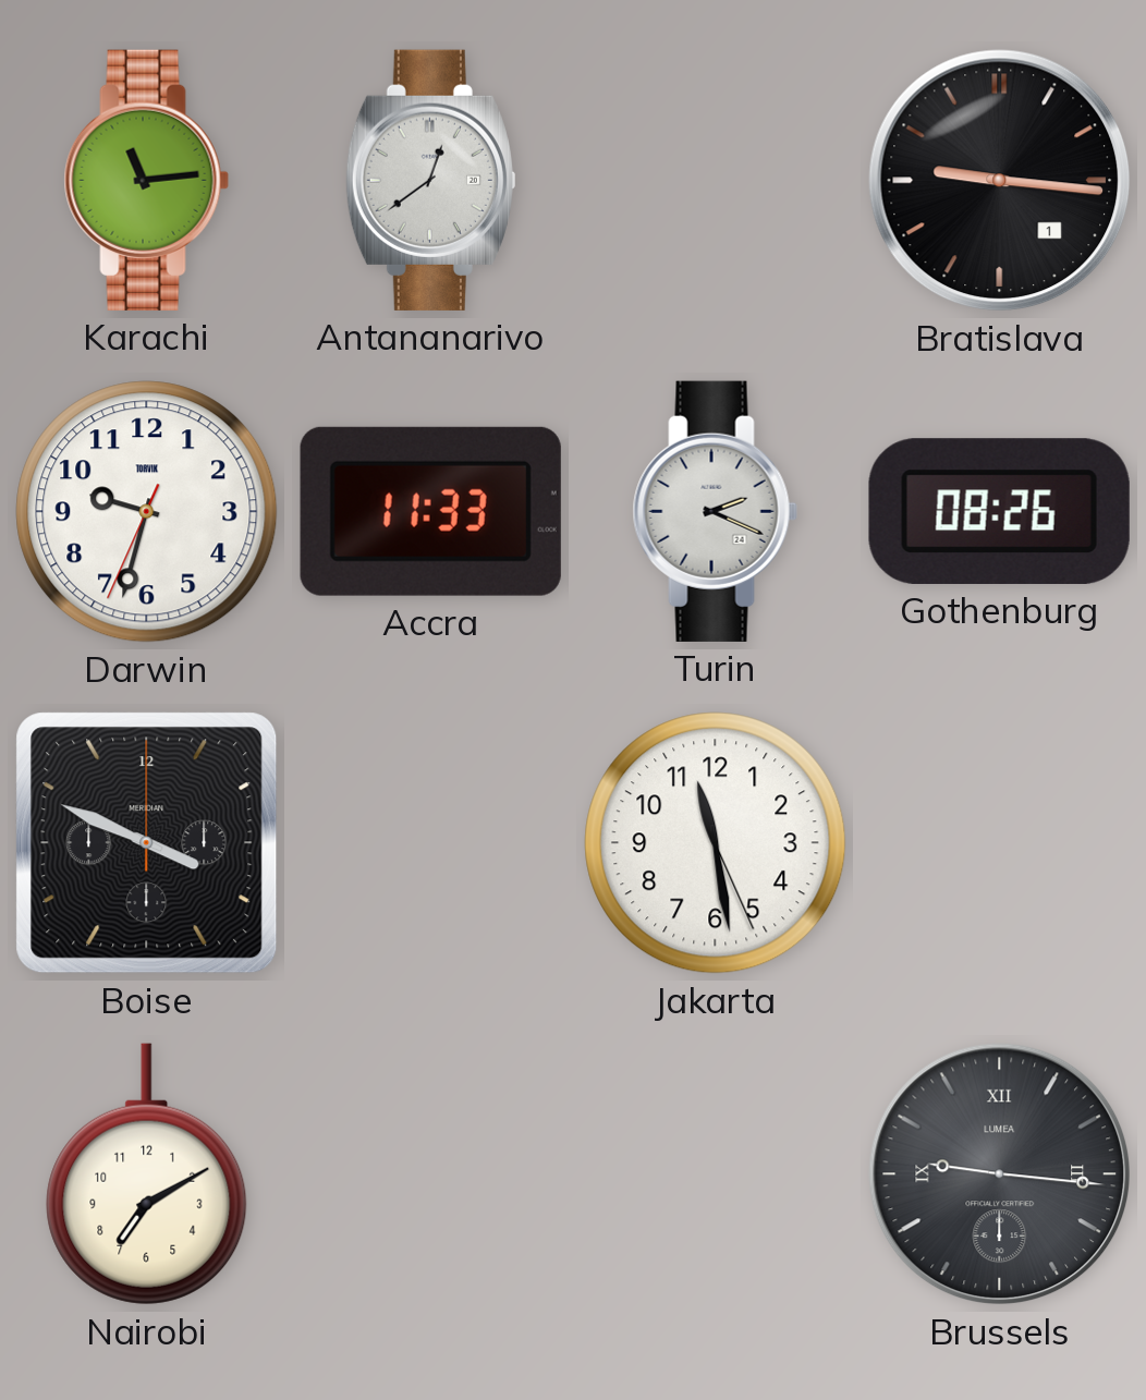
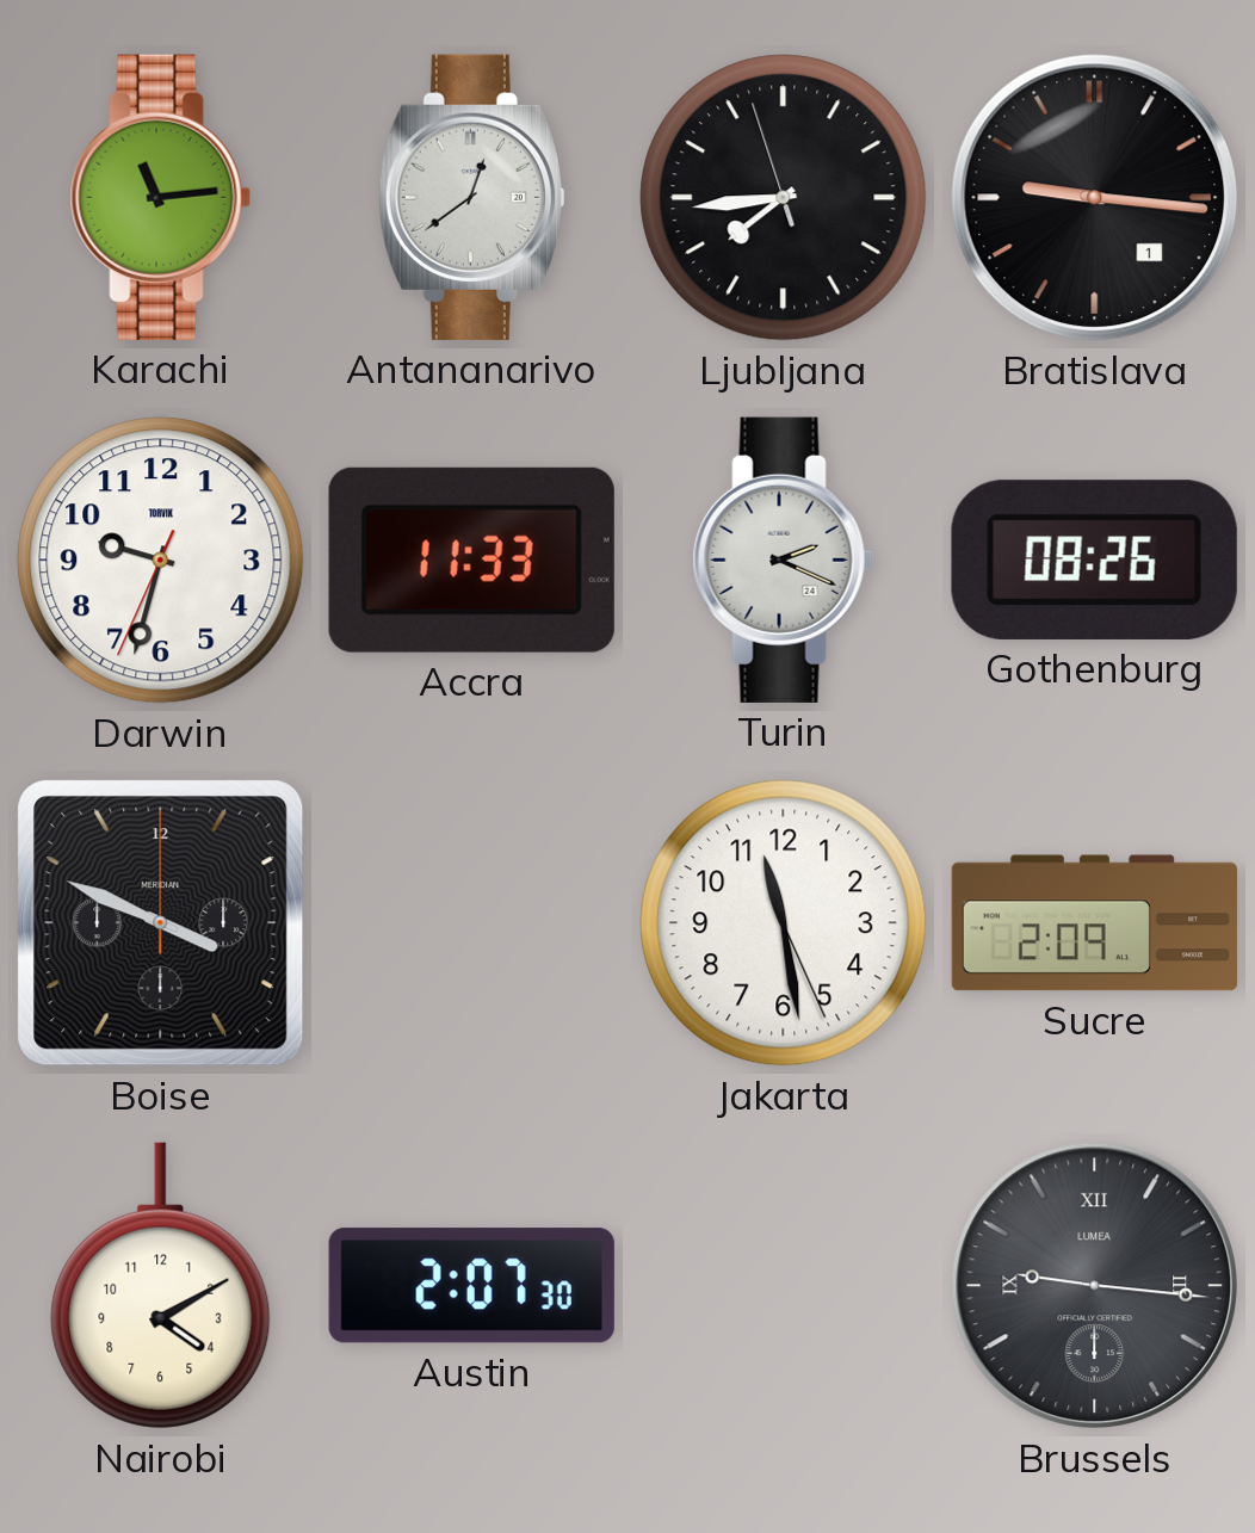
Ljubljana: none -> 7:43
Sucre: none -> 2:09
Nairobi: 7:10 -> 4:10
Austin: none -> 2:07
